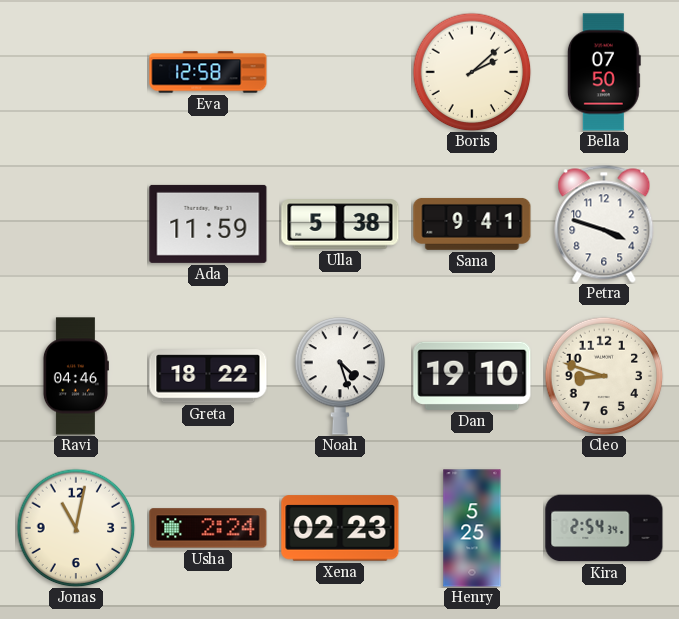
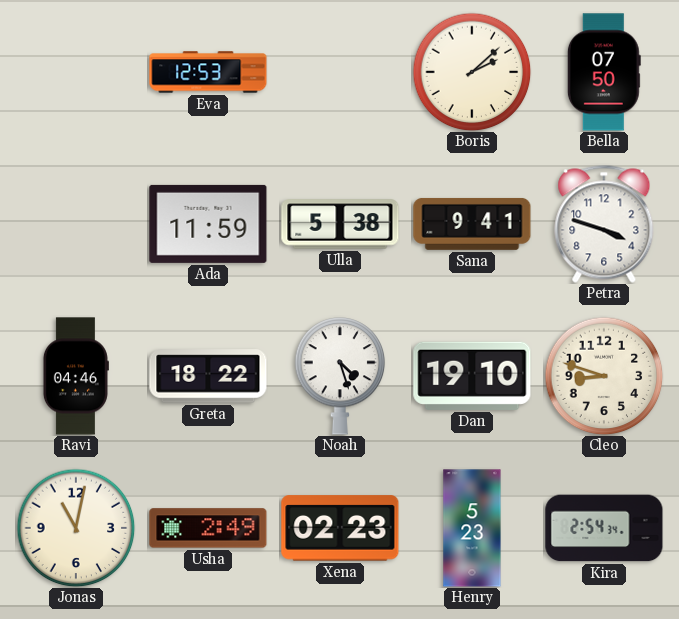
Eva: 12:58 -> 12:53
Usha: 2:24 -> 2:49
Henry: 5:25 -> 5:23
